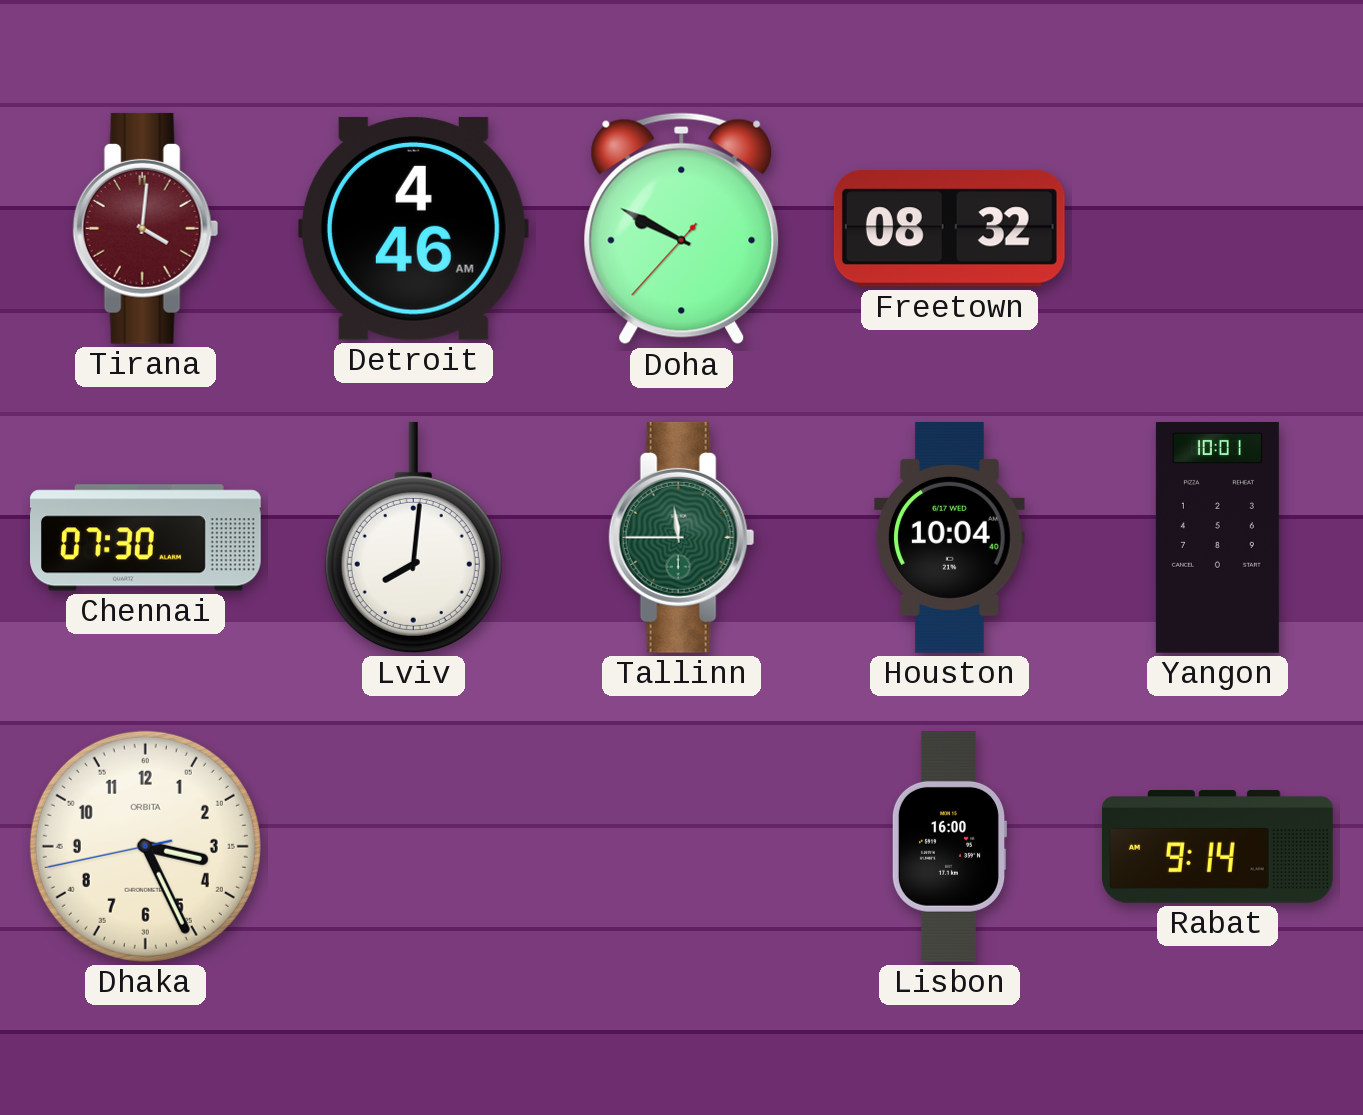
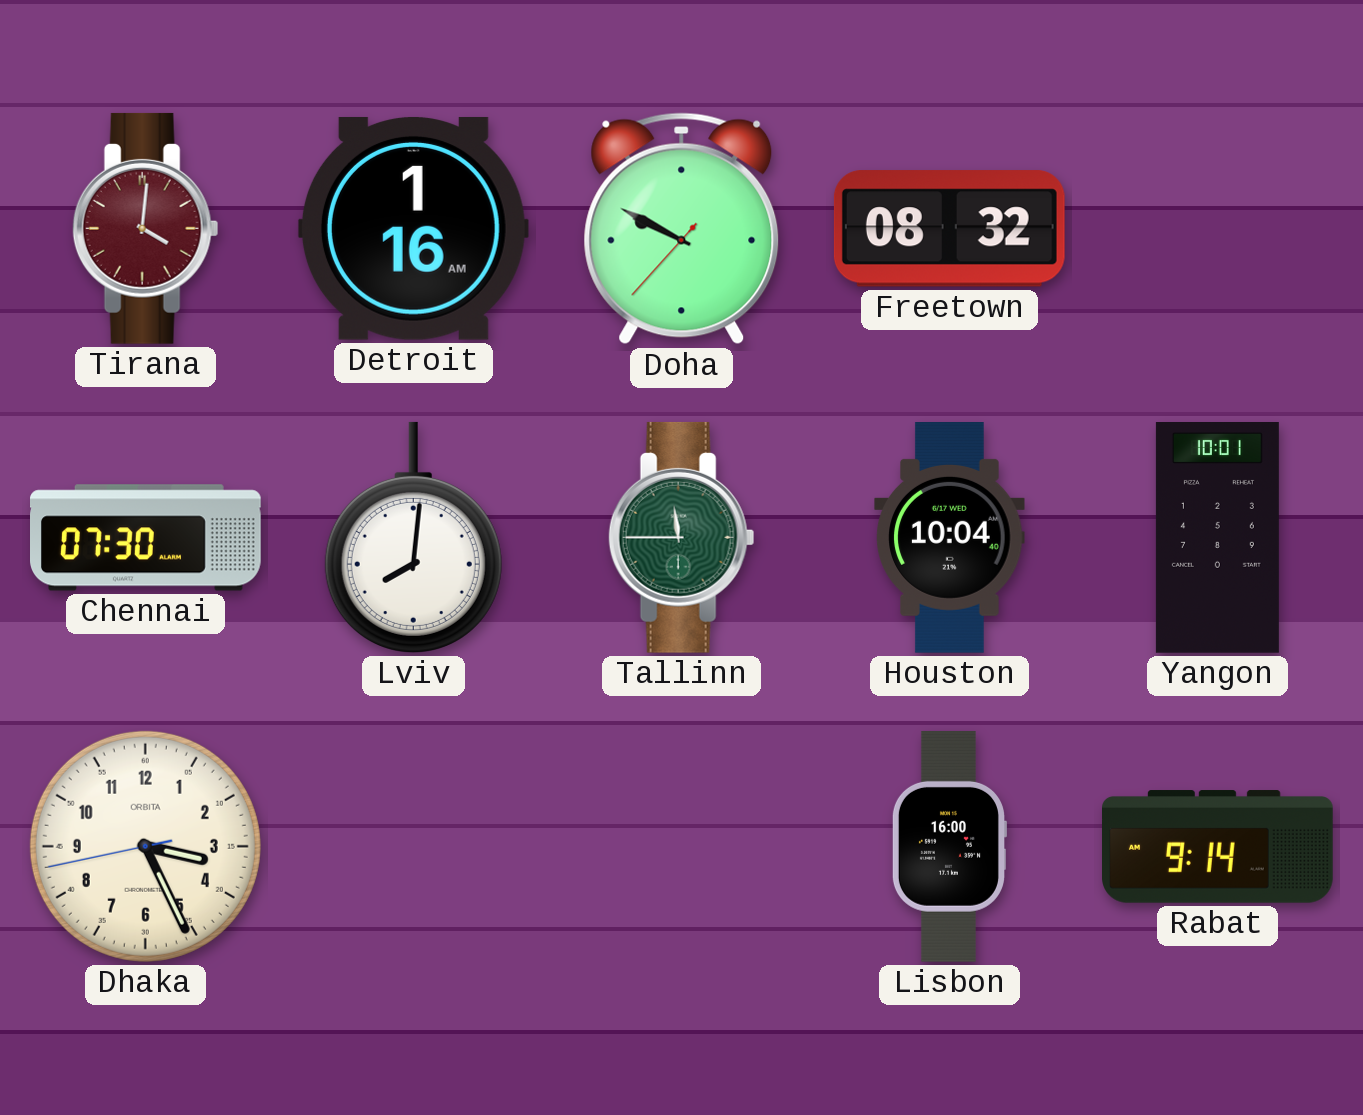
Detroit: 4:46 -> 1:16
